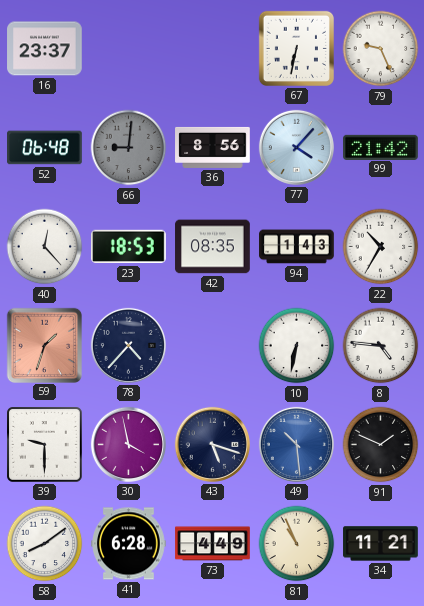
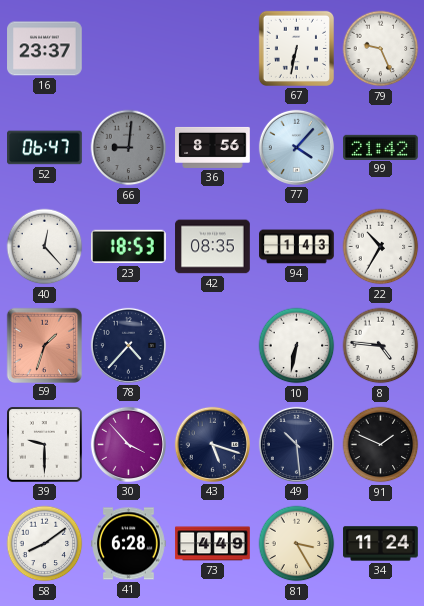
52: 06:48 -> 06:47
30: 3:58 -> 3:53
49 dial: blue -> navy
81: 10:56 -> 3:25
34: 11:21 -> 11:24
